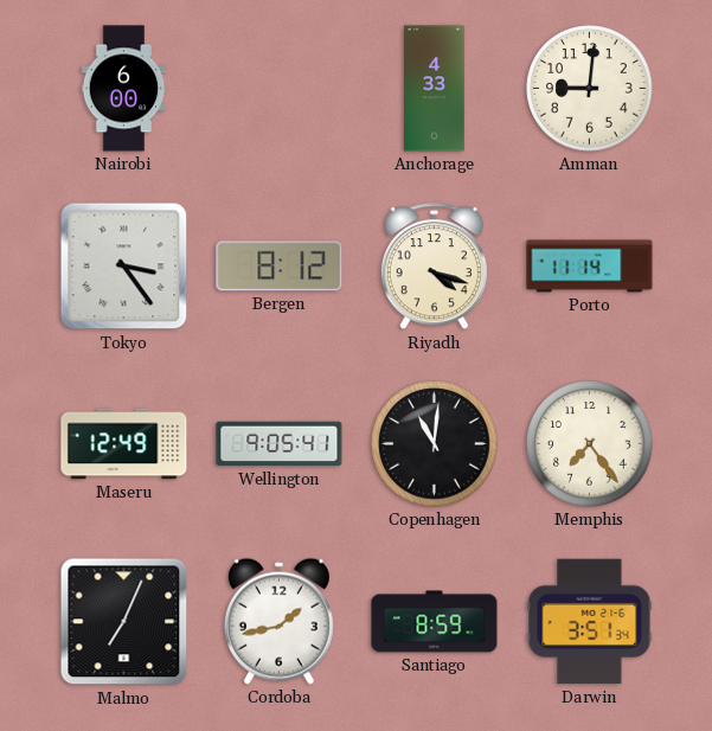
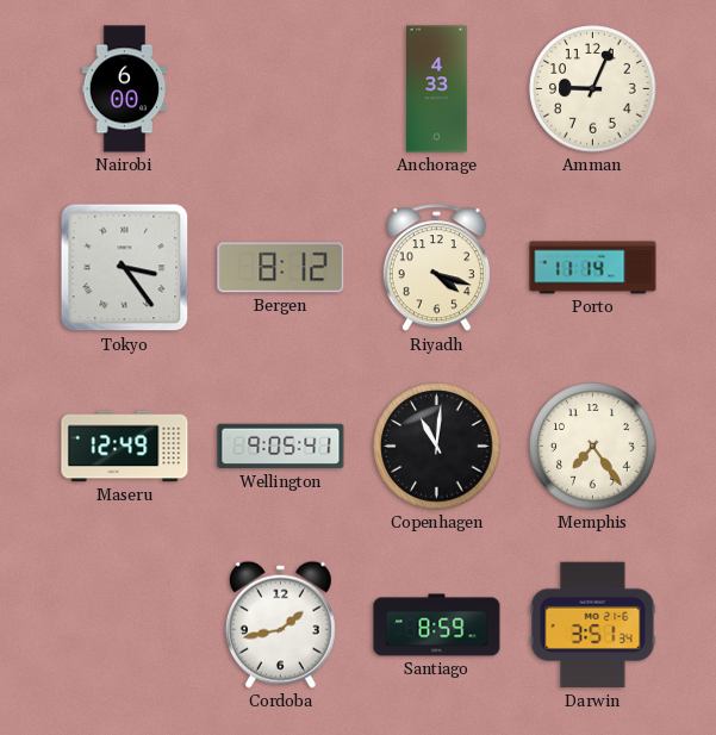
Amman: 9:01 -> 9:04
Malmo: 7:04 -> none
